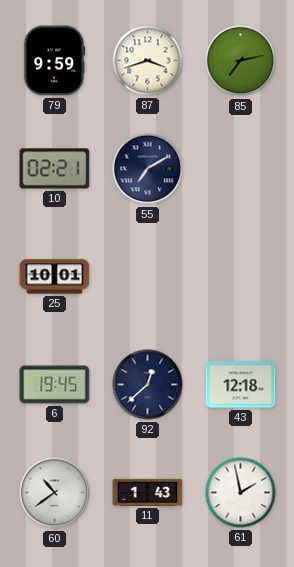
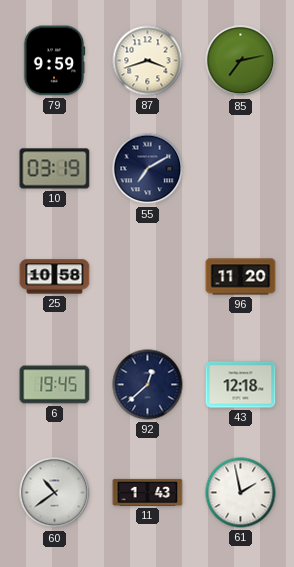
10: 02:21 -> 03:19
25: 10:01 -> 10:58
96: none -> 11:20
